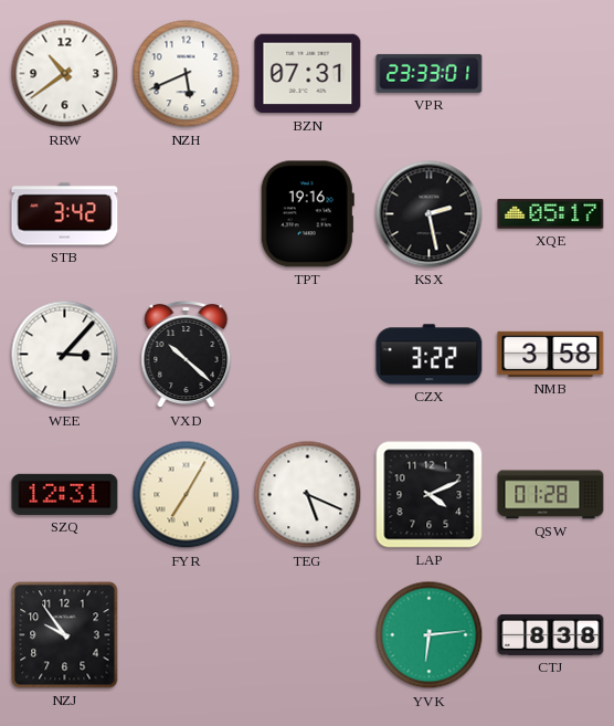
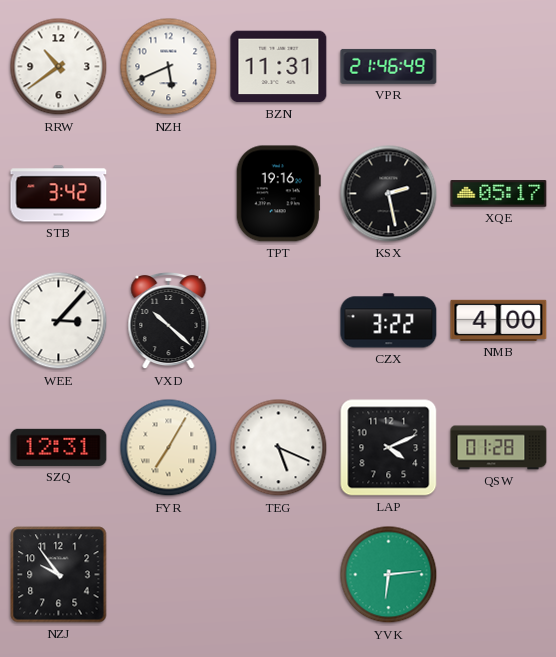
BZN: 07:31 -> 11:31
VPR: 23:33 -> 21:46
NMB: 3:58 -> 4:00
CTJ: 8:38 -> none
